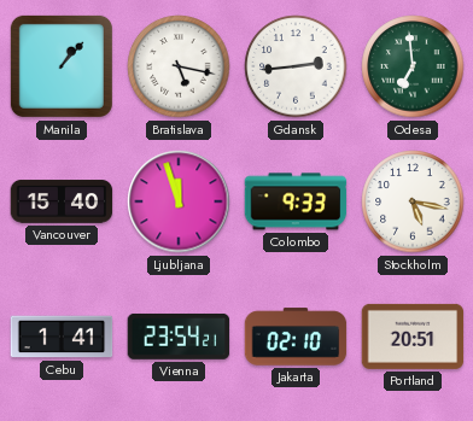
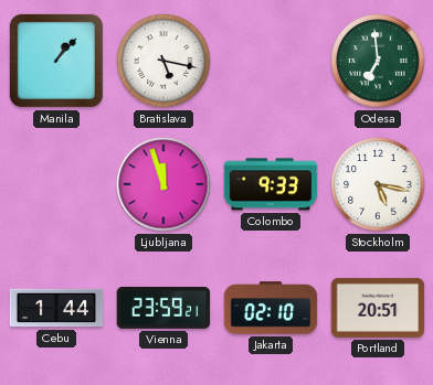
Gdansk: 2:44 -> none
Vancouver: 15:40 -> none
Cebu: 1:41 -> 1:44
Vienna: 23:54 -> 23:59
